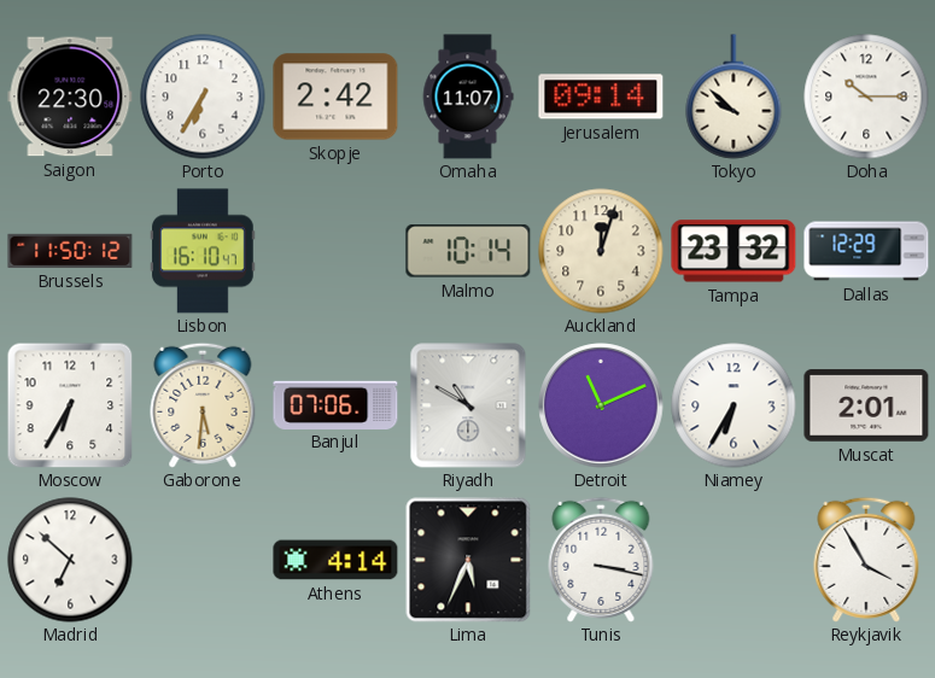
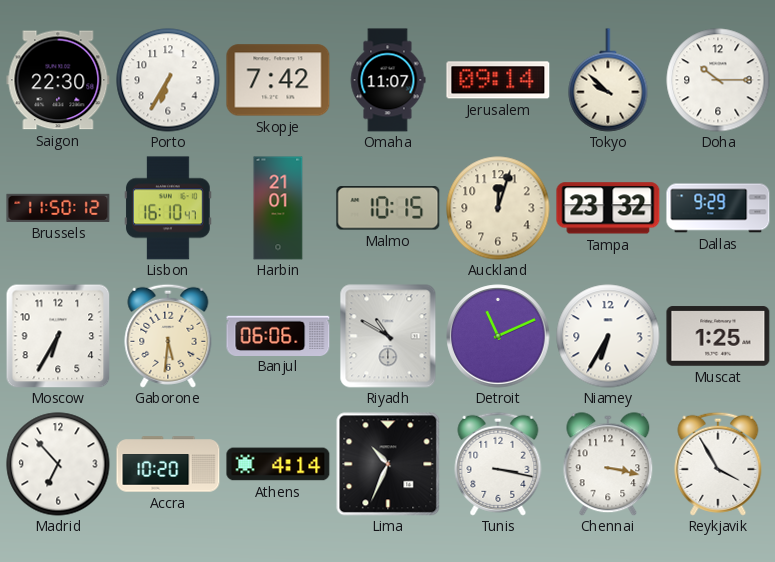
Skopje: 2:42 -> 7:42
Harbin: none -> 21:01
Malmo: 10:14 -> 10:15
Dallas: 12:29 -> 9:29
Banjul: 07:06 -> 06:06
Muscat: 2:01 -> 1:25
Madrid: 6:52 -> 6:53
Accra: none -> 10:20
Lima: 5:34 -> 10:34
Chennai: none -> 3:17
